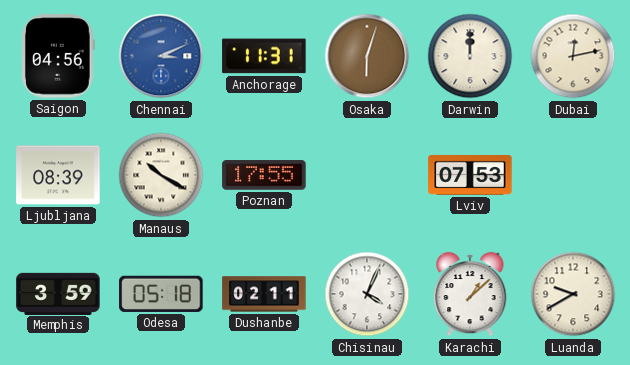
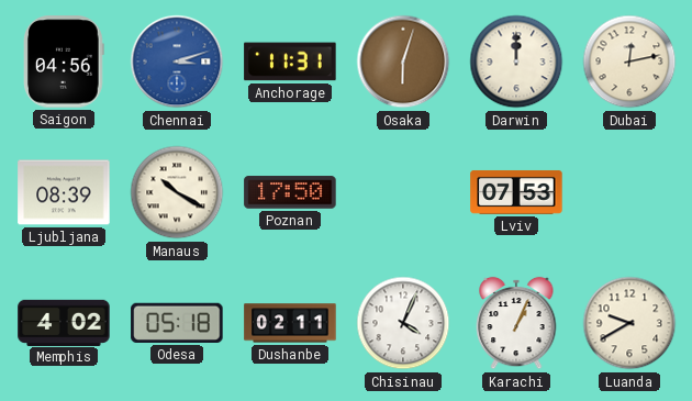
Chennai: 3:11 -> 3:12
Poznan: 17:55 -> 17:50
Memphis: 3:59 -> 4:02
Karachi: 1:08 -> 1:04
